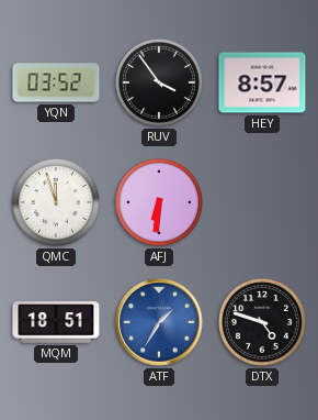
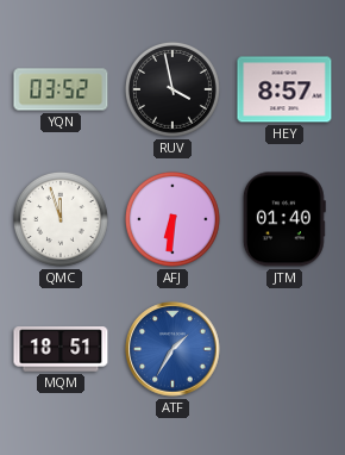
RUV: 3:54 -> 3:58
JTM: none -> 01:40
DTX: 4:48 -> none
